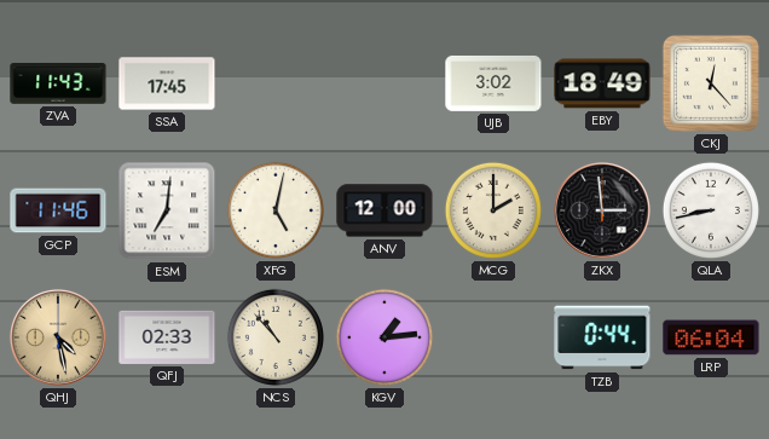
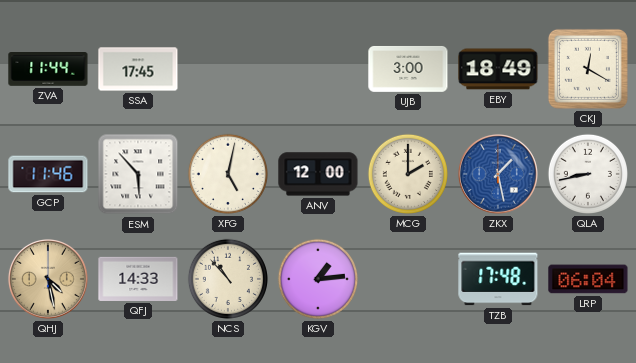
ZVA: 11:43 -> 11:44
UJB: 3:02 -> 3:00
CKJ: 12:23 -> 12:20
ESM: 7:01 -> 5:53
ZKX: 2:59 -> 1:28
ZKX dial: black -> blue
QFJ: 02:33 -> 14:33
TZB: 0:44 -> 17:48
